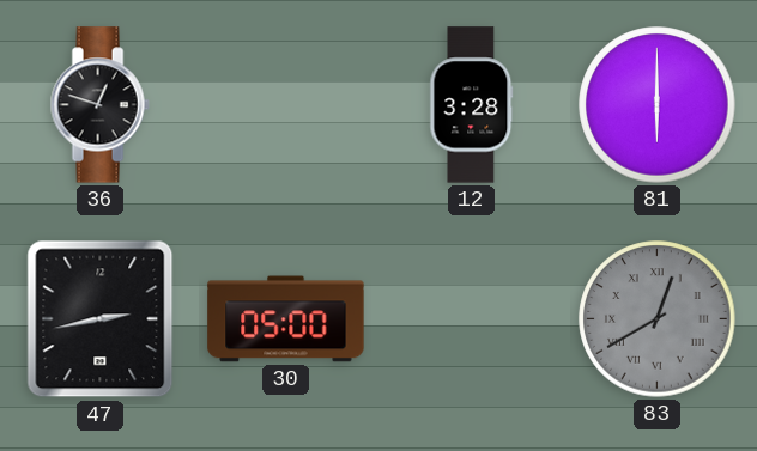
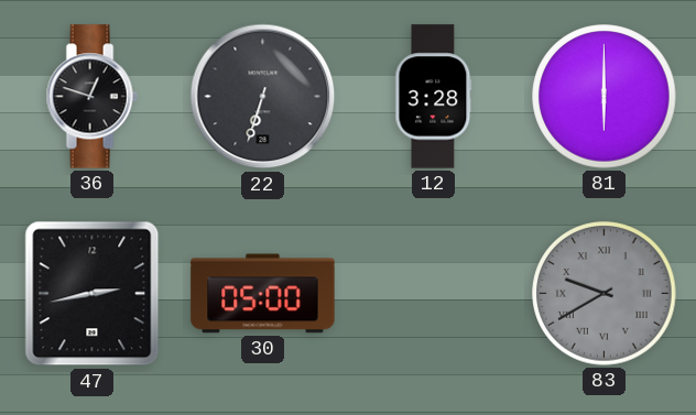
22: none -> 6:33
83: 12:40 -> 9:40
